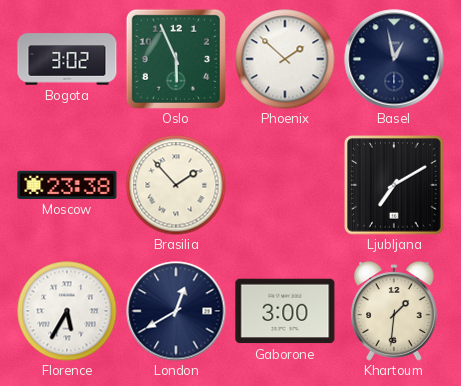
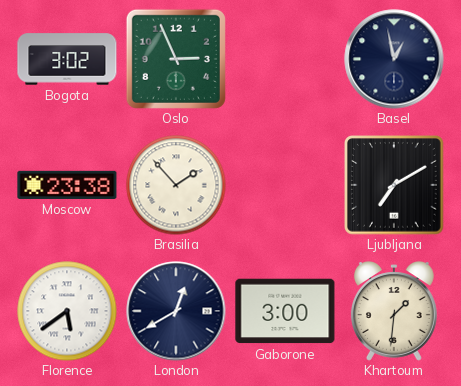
Oslo: 5:56 -> 2:56
Phoenix: 1:52 -> none
Florence: 5:35 -> 5:39
